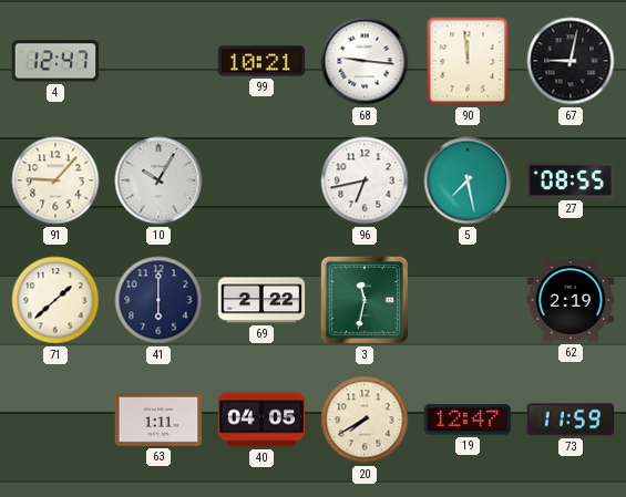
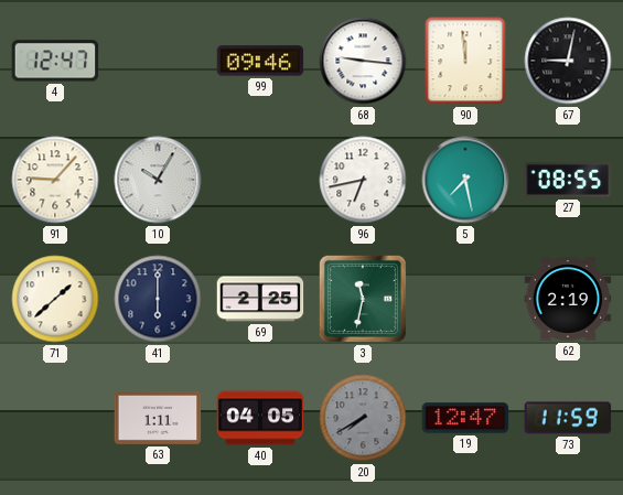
99: 10:21 -> 09:46
69: 2:22 -> 2:25
20 dial: cream -> grey
